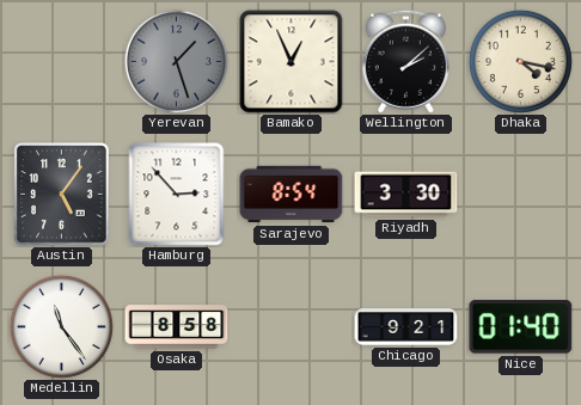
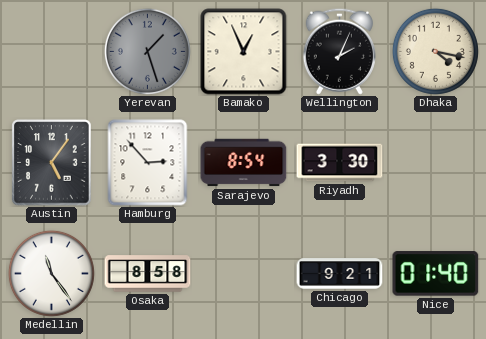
Wellington: 2:08 -> 2:04
